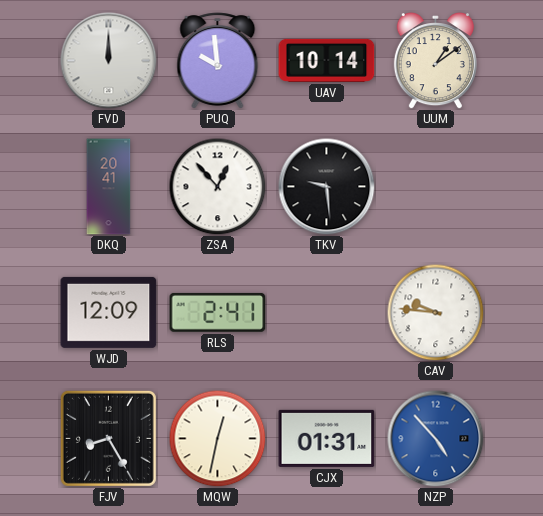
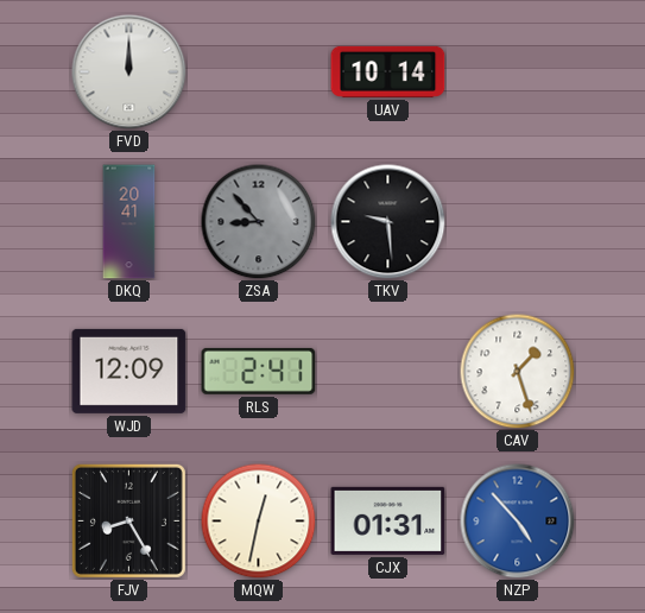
PUQ: 9:59 -> none
UUM: 1:09 -> none
ZSA: 12:53 -> 8:53
ZSA dial: white -> grey
CAV: 9:46 -> 1:27
